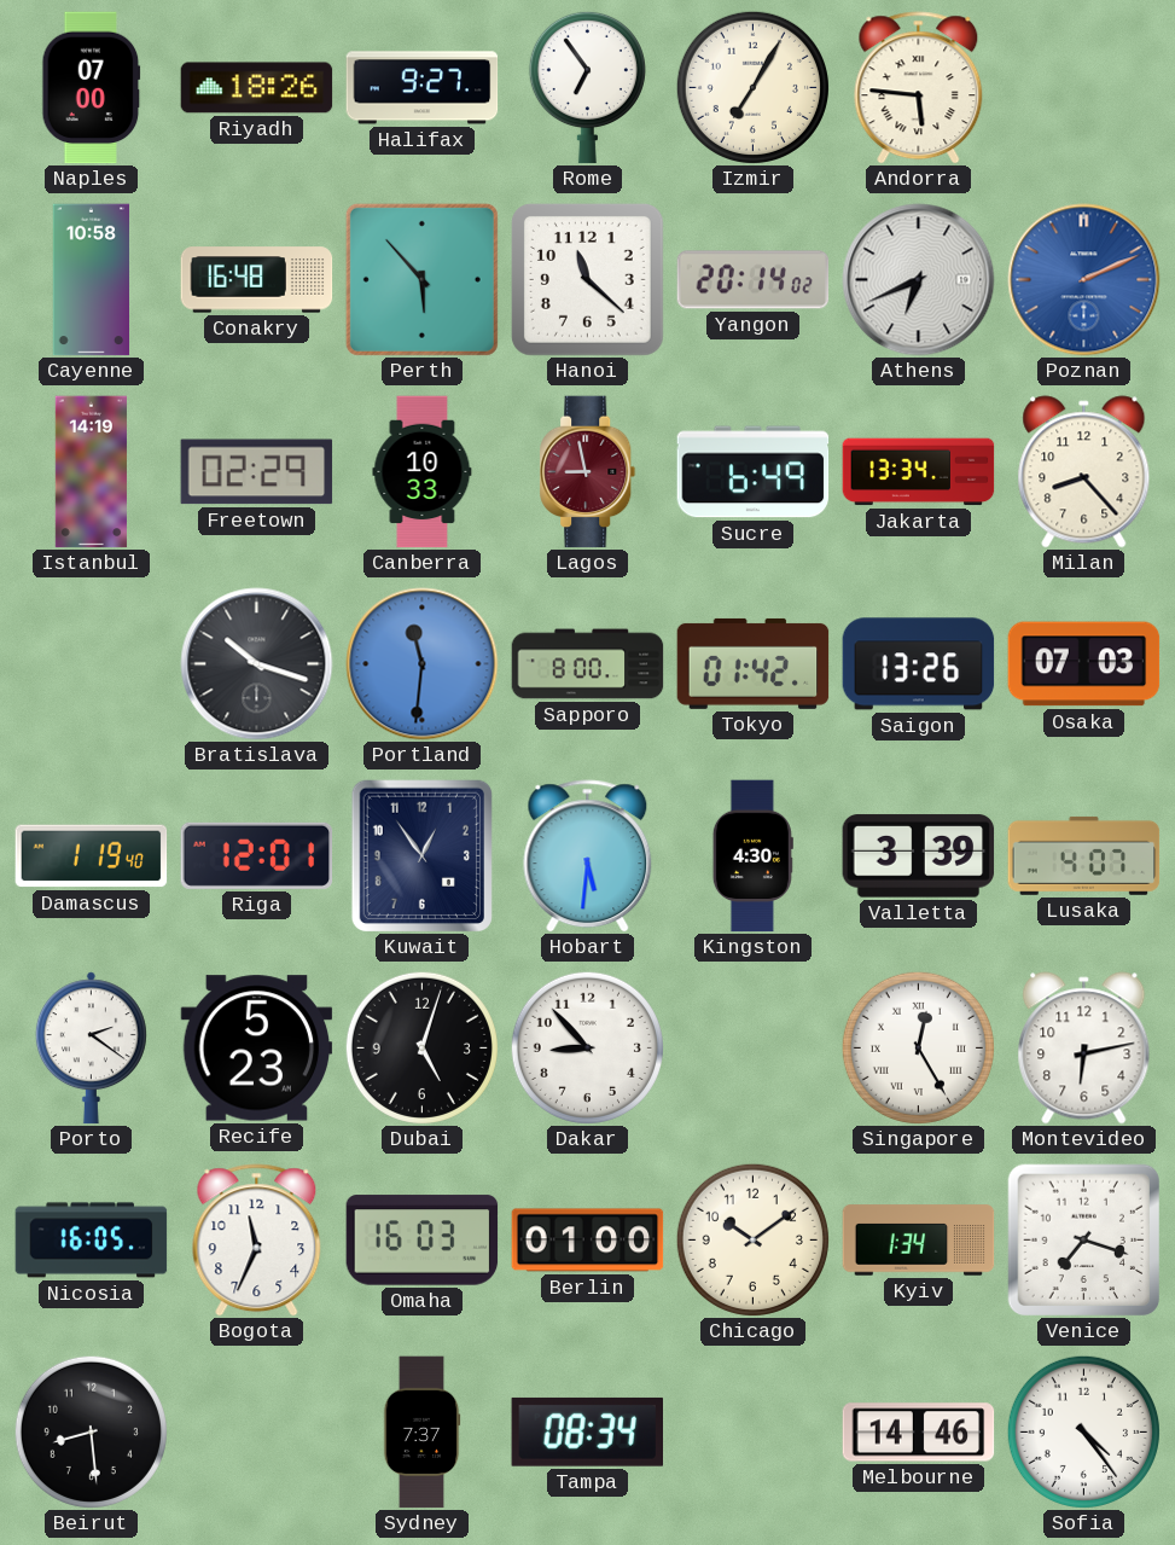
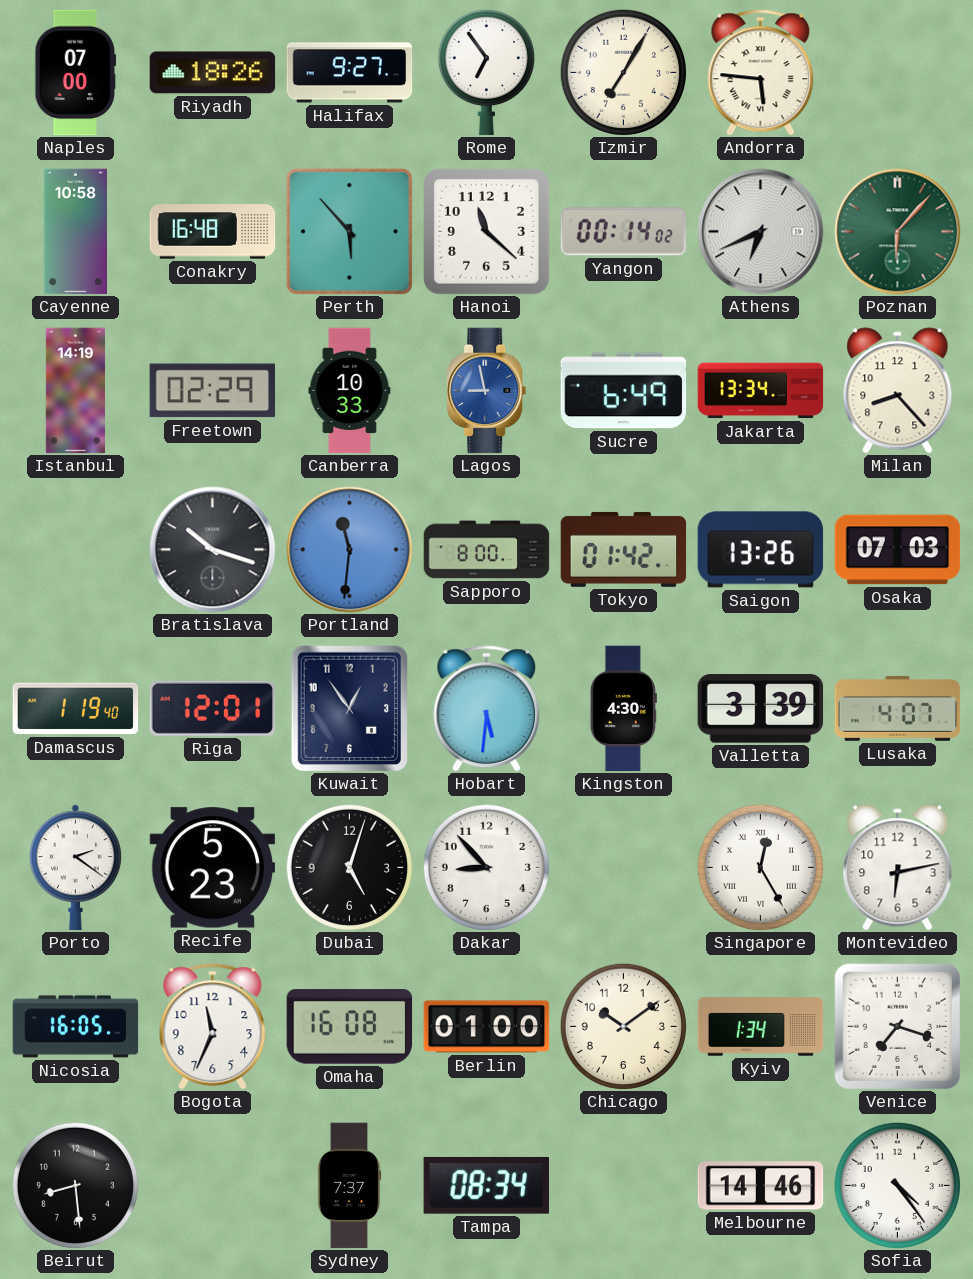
Yangon: 20:14 -> 00:14
Poznan: 2:11 -> 6:07
Poznan dial: blue -> green
Lagos dial: burgundy -> blue
Omaha: 16:03 -> 16:08
